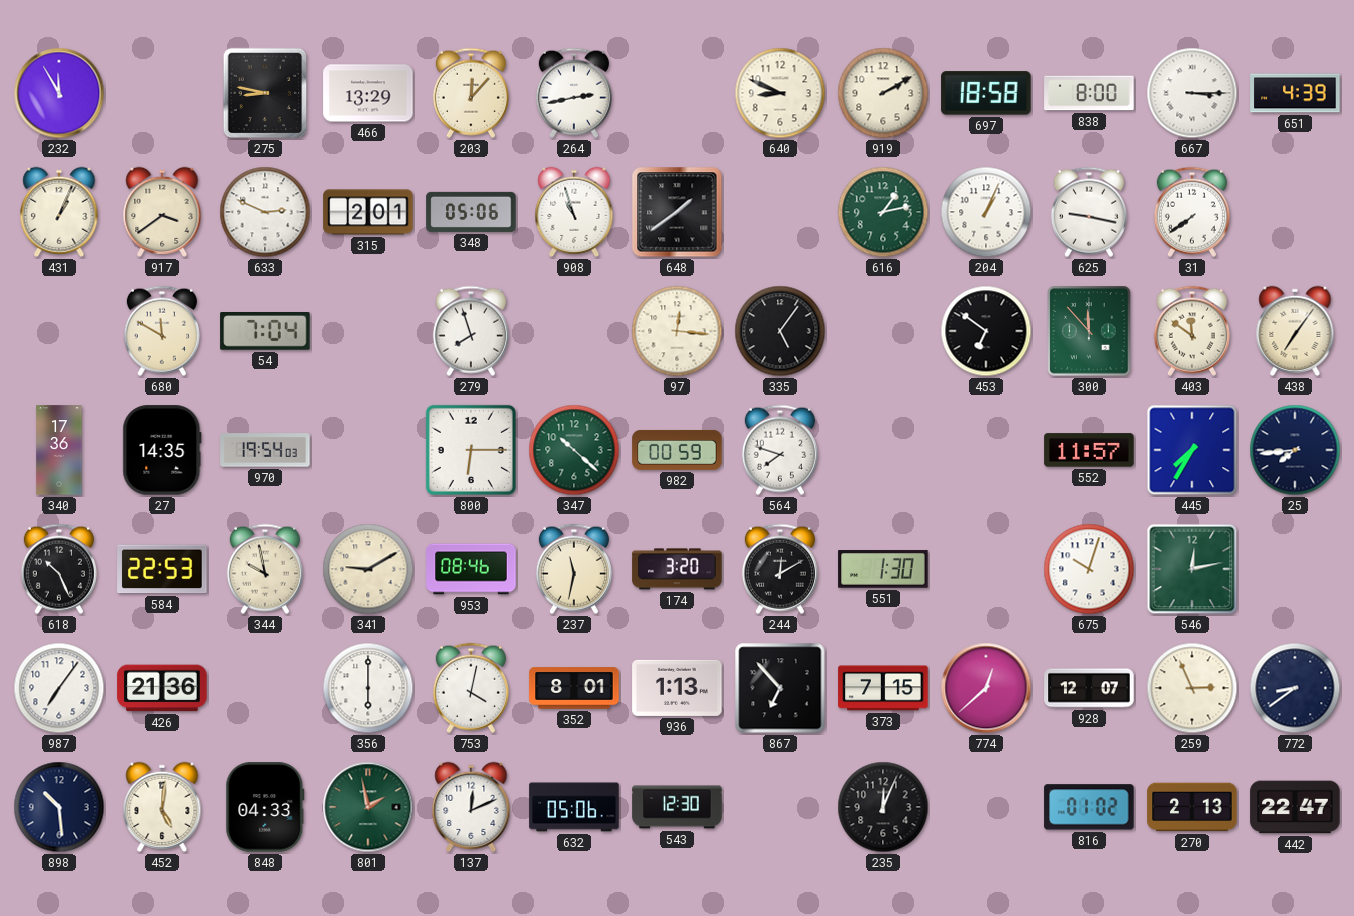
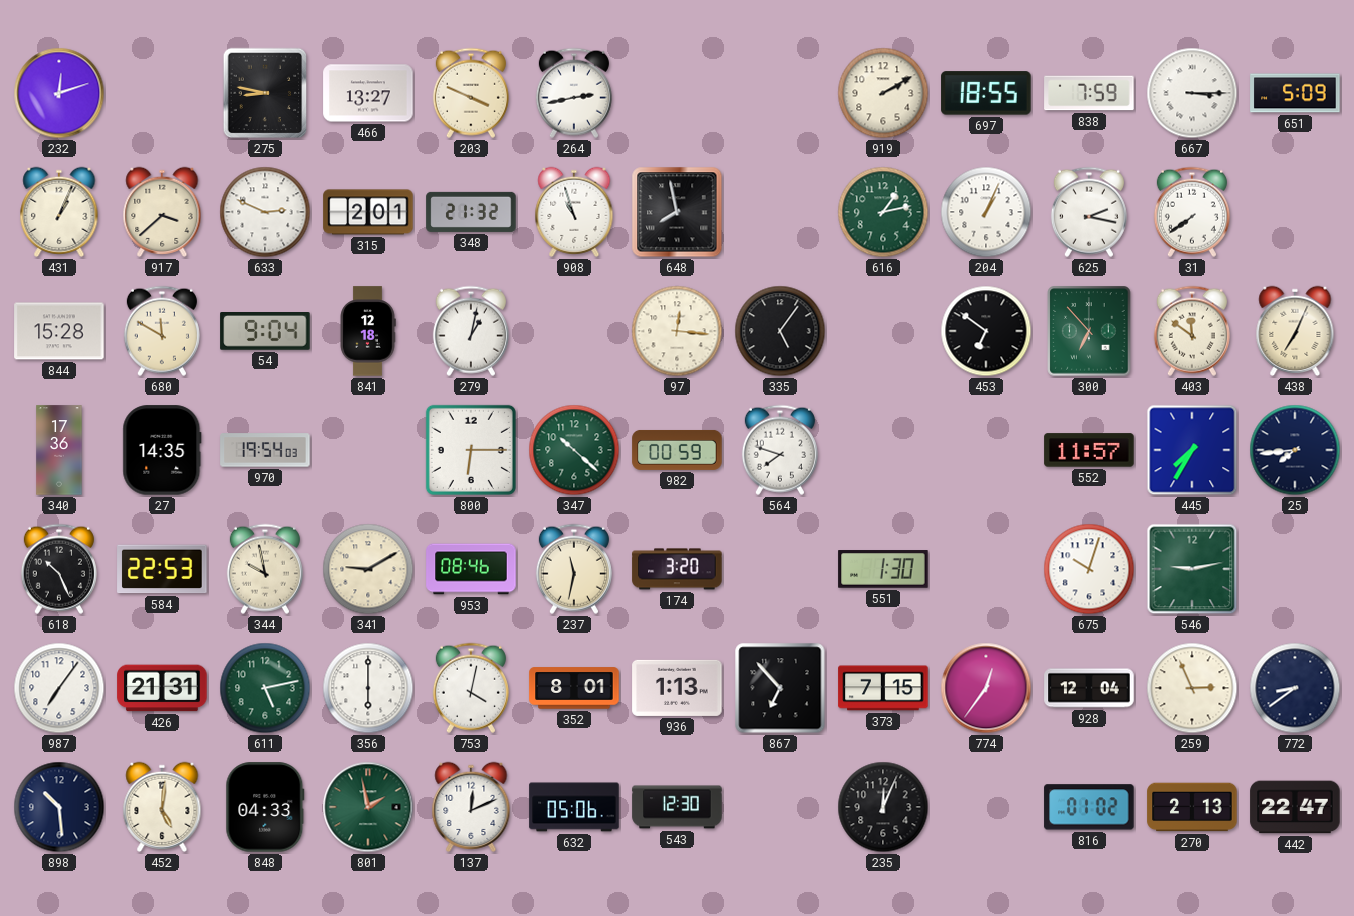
232: 11:55 -> 12:12
466: 13:29 -> 13:27
203: 12:07 -> 3:49
640: 8:49 -> none
697: 18:58 -> 18:55
838: 8:00 -> 7:59
651: 4:39 -> 5:09
917: 3:39 -> 3:38
348: 05:06 -> 21:32
648: 1:39 -> 7:58
625: 9:17 -> 2:17
844: none -> 15:28
54: 7:04 -> 9:04
841: none -> 12:18
279: 7:57 -> 1:02
300: 11:53 -> 6:53
438: 7:06 -> 7:04
244: 12:10 -> none
546: 12:13 -> 9:13
426: 21:36 -> 21:31
611: none -> 5:13
774: 12:38 -> 12:36
928: 12:07 -> 12:04
